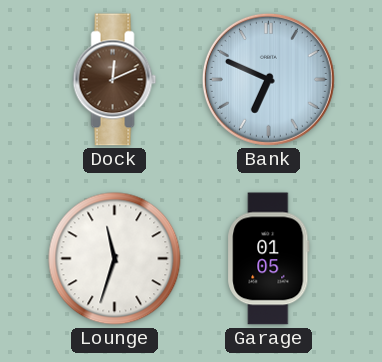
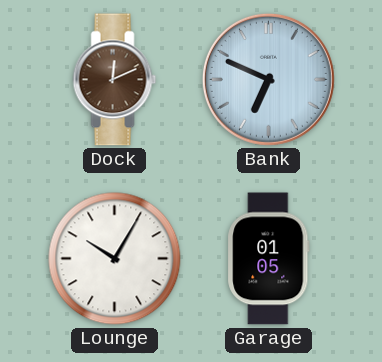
Lounge: 11:33 -> 10:05
